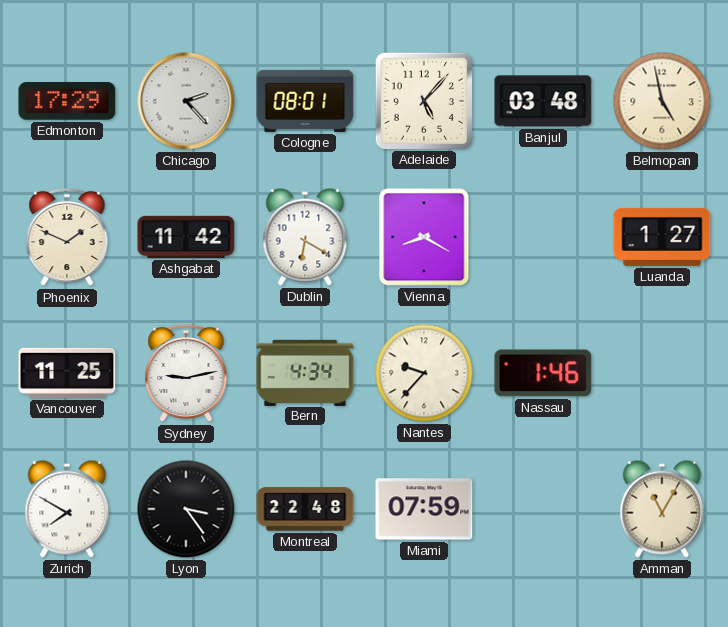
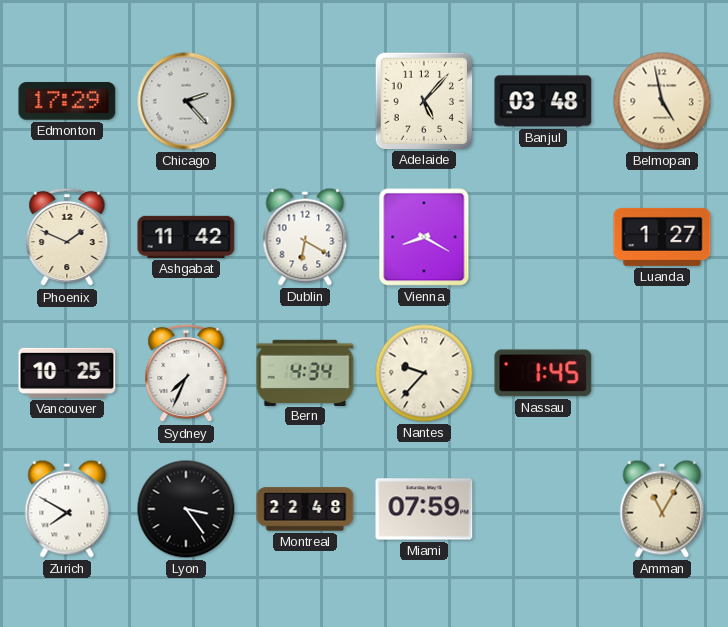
Cologne: 08:01 -> none
Vancouver: 11:25 -> 10:25
Sydney: 9:13 -> 7:34
Nassau: 1:46 -> 1:45
